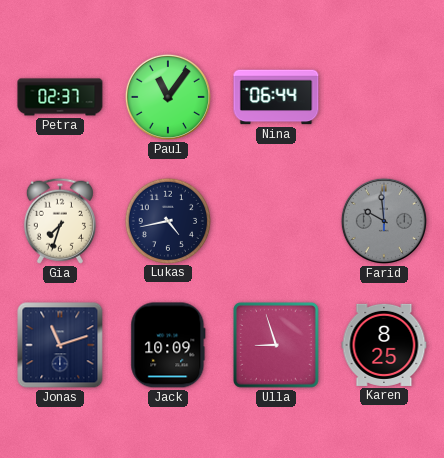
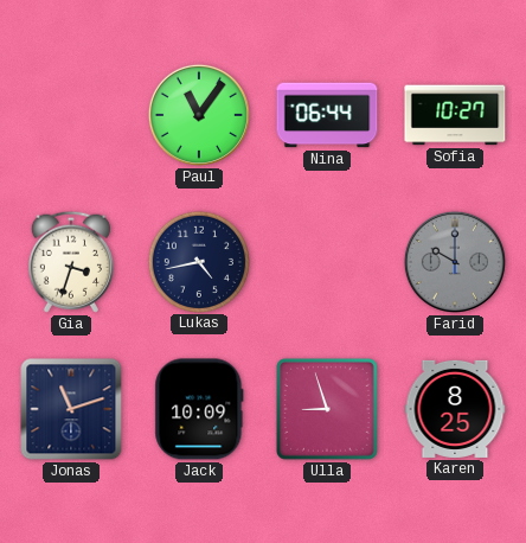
Petra: 02:37 -> none
Sofia: none -> 10:27
Gia: 7:33 -> 3:33
Farid: 9:59 -> 10:00
